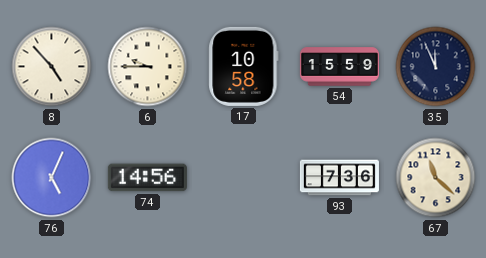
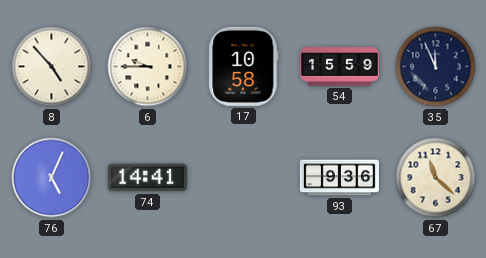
74: 14:56 -> 14:41
93: 7:36 -> 9:36
